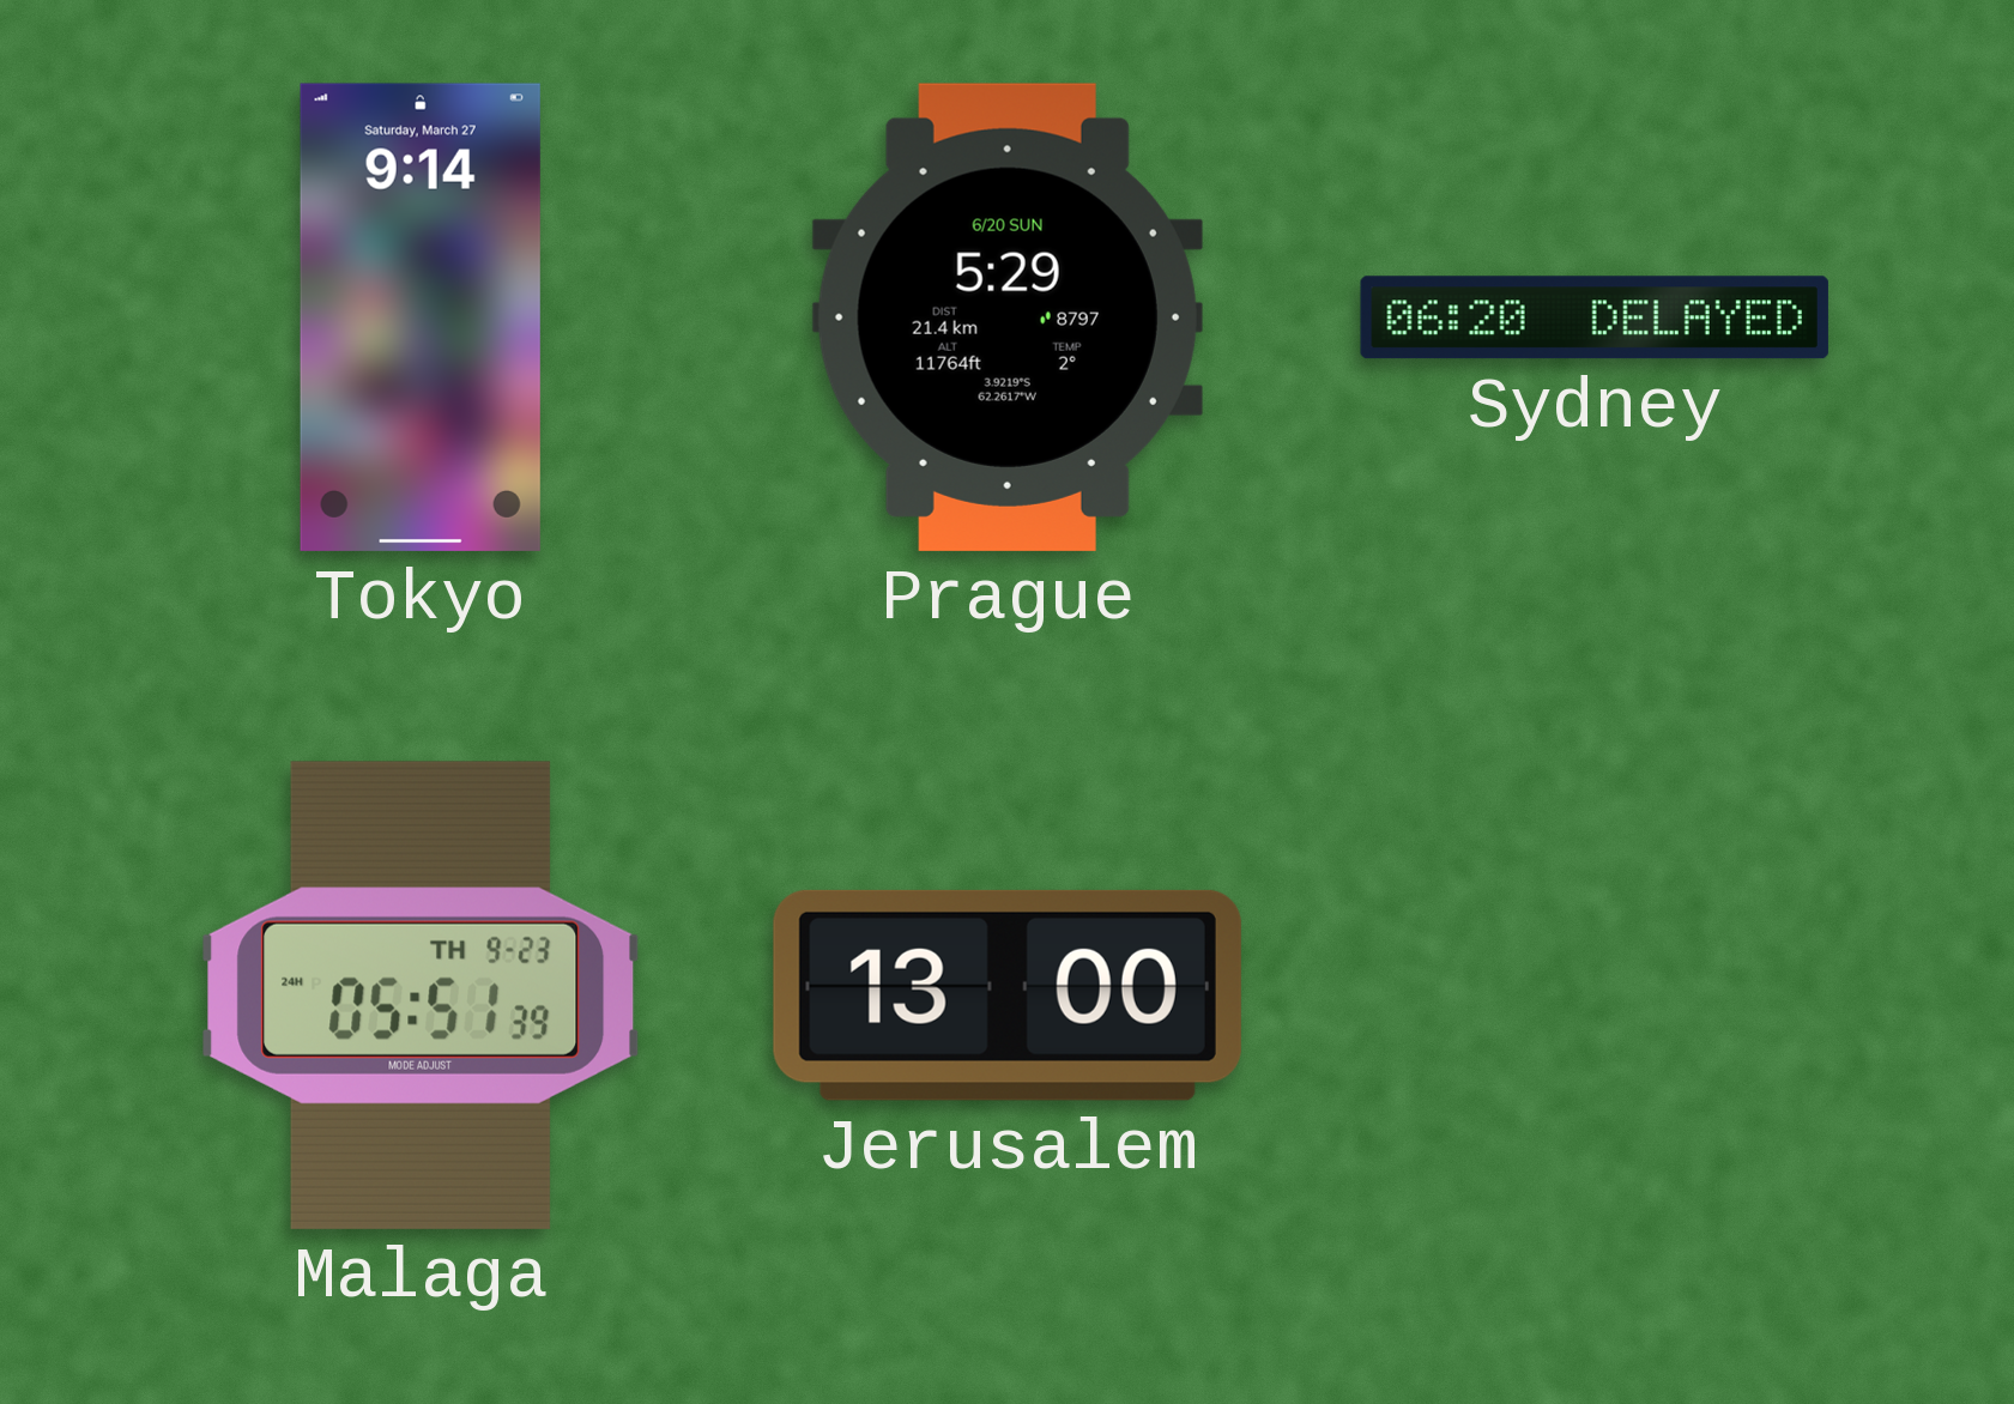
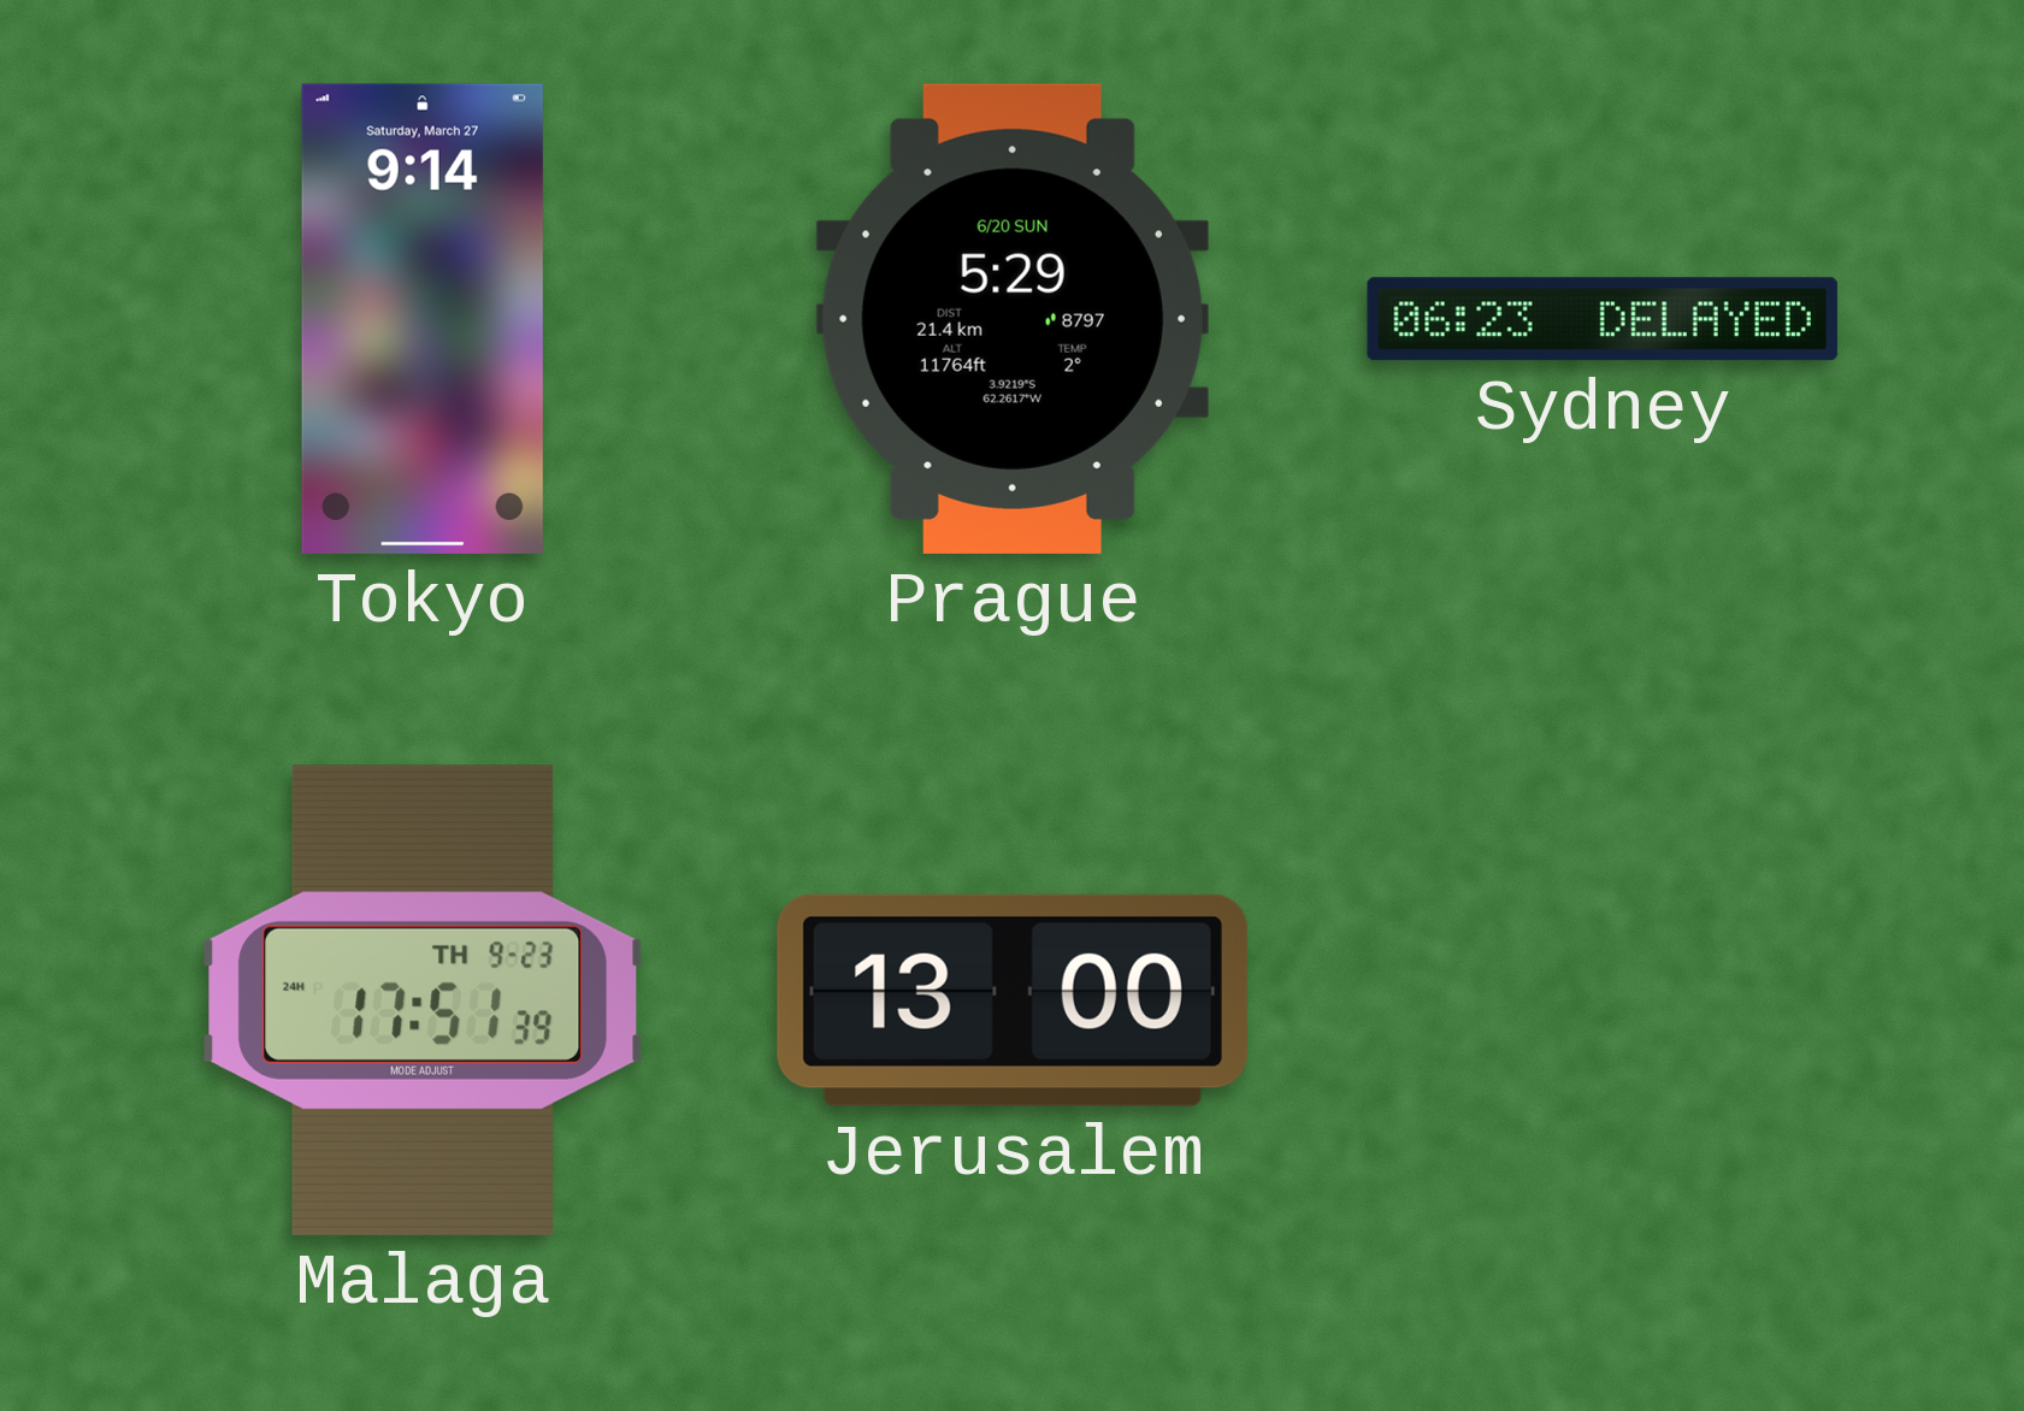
Sydney: 06:20 -> 06:23
Malaga: 05:51 -> 17:51
